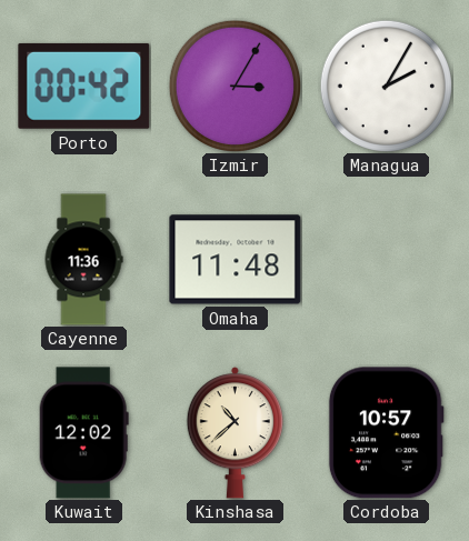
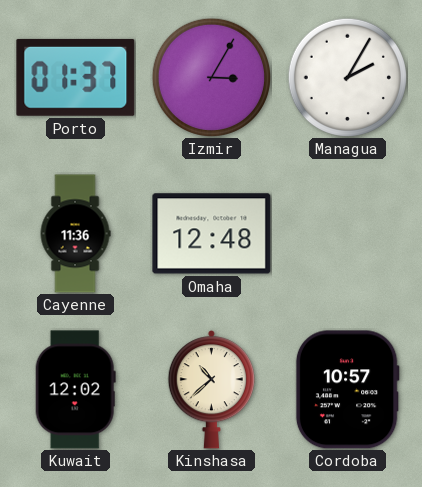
Porto: 00:42 -> 01:37
Omaha: 11:48 -> 12:48
